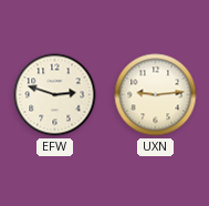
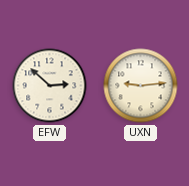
EFW: 2:48 -> 2:52
